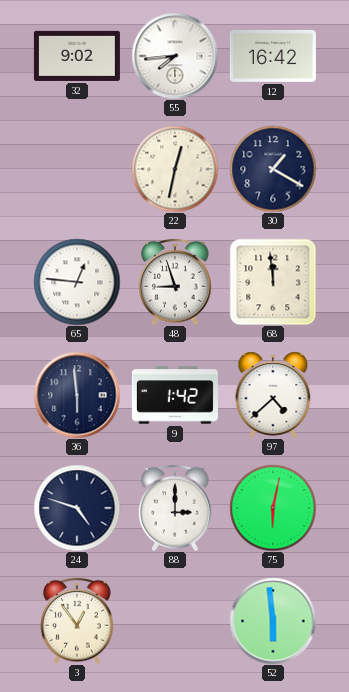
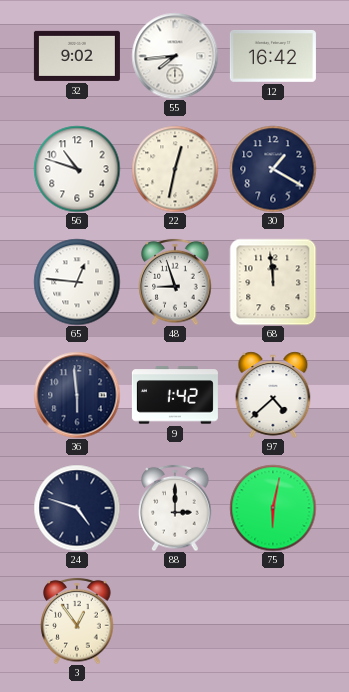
56: none -> 10:48
52: 5:59 -> none
